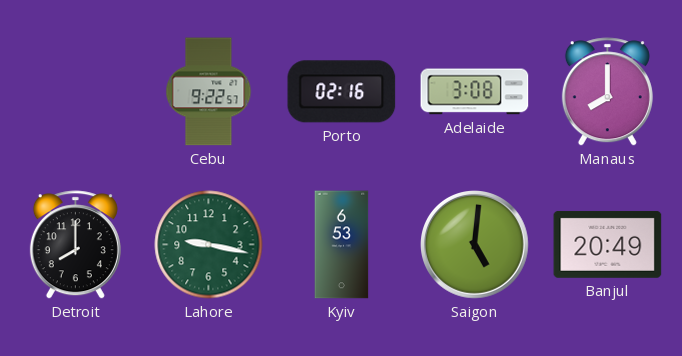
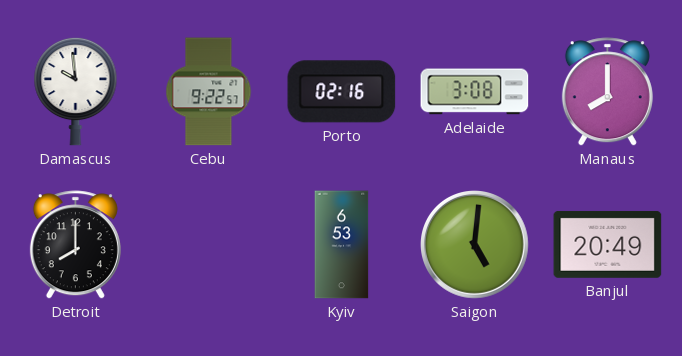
Damascus: none -> 9:59
Lahore: 9:17 -> none
